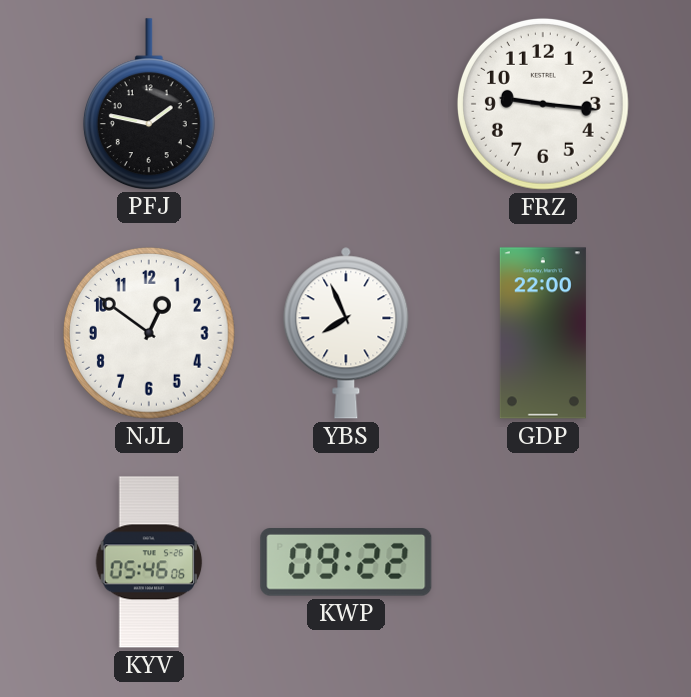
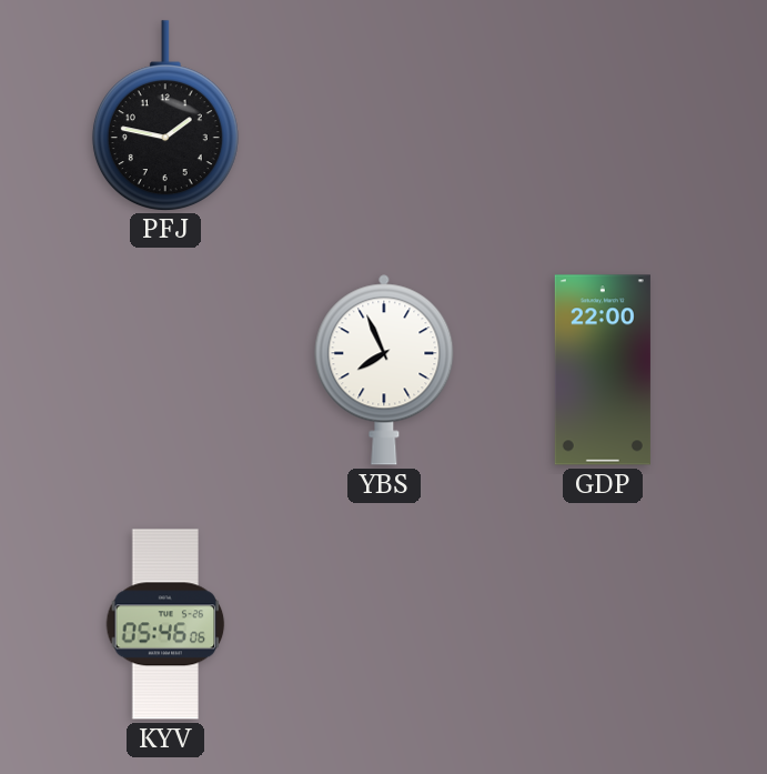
FRZ: 9:16 -> none
NJL: 12:51 -> none
KWP: 09:22 -> none
